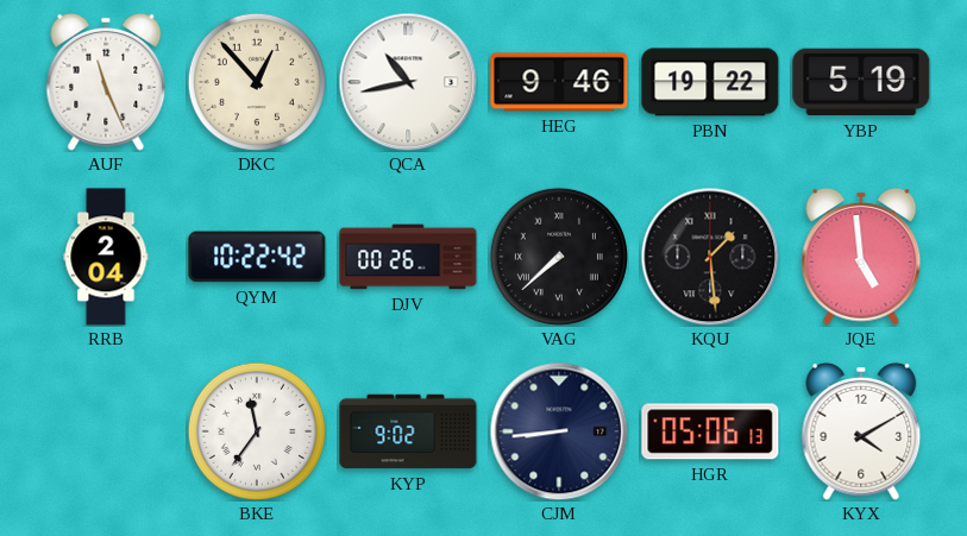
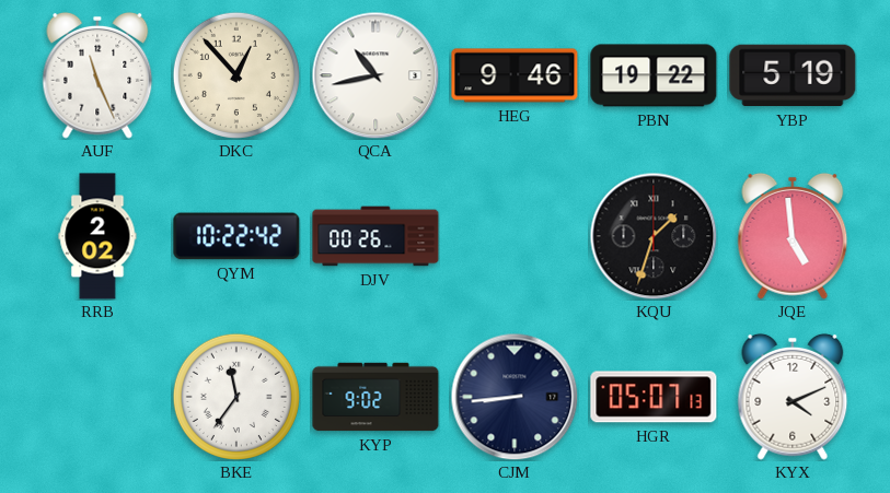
RRB: 2:04 -> 2:02
VAG: 7:38 -> none
KQU: 1:29 -> 1:33
HGR: 05:06 -> 05:07
KYX: 4:10 -> 4:11
